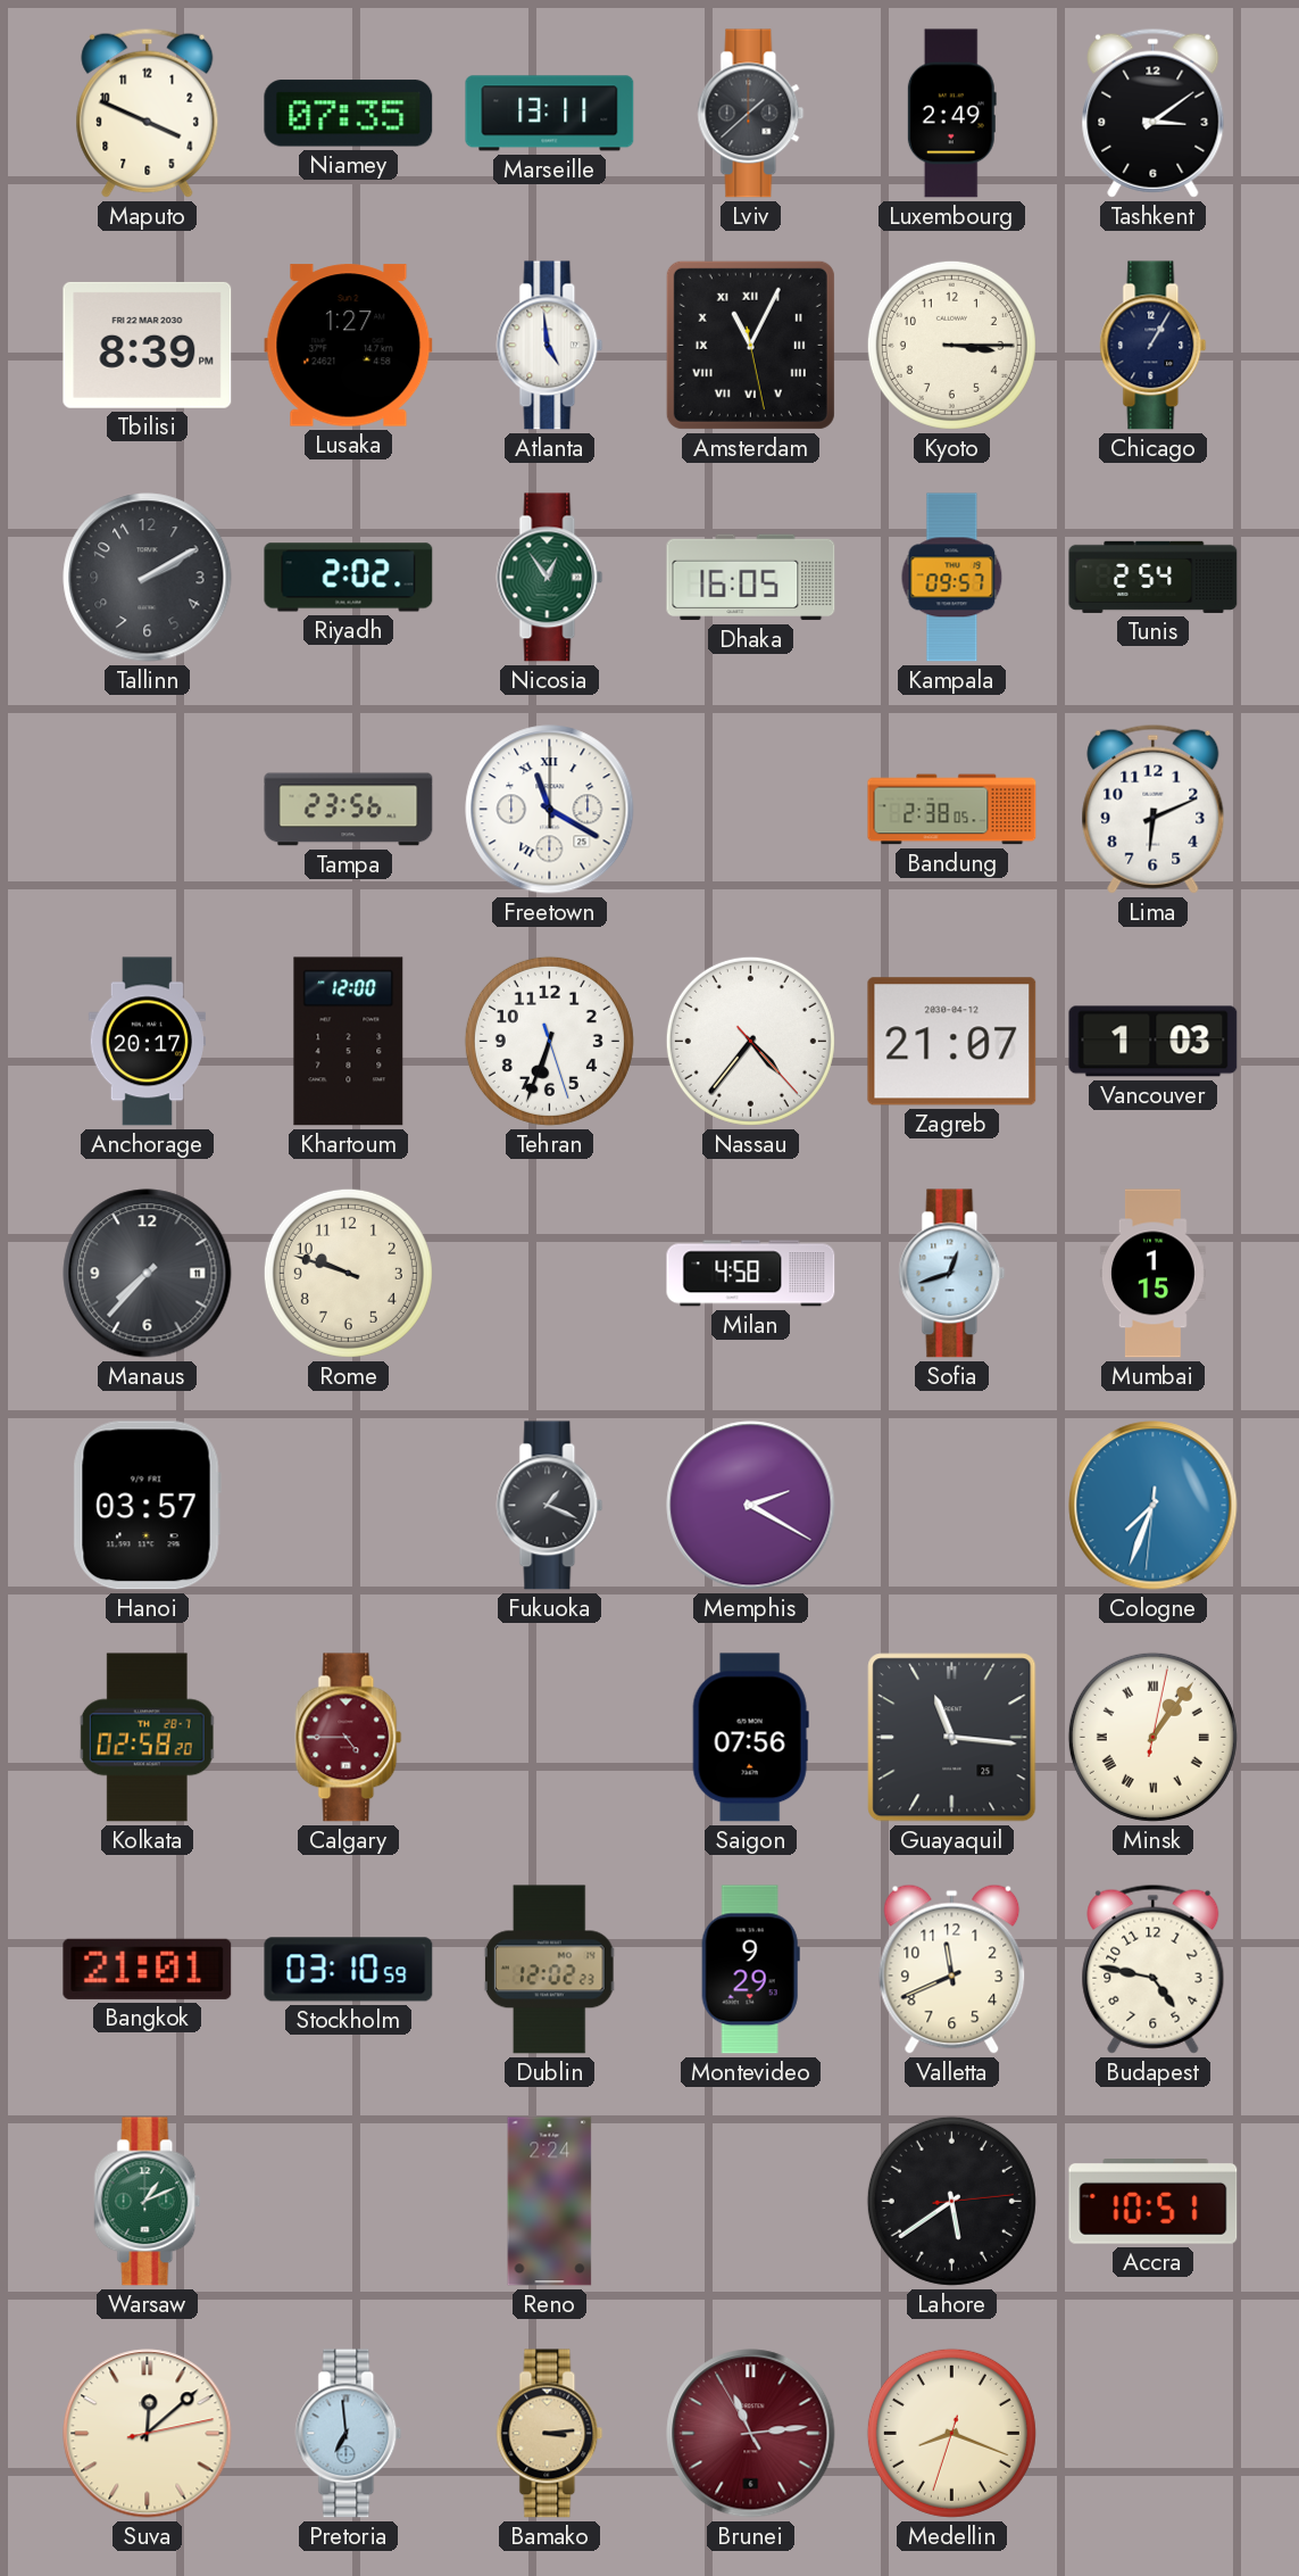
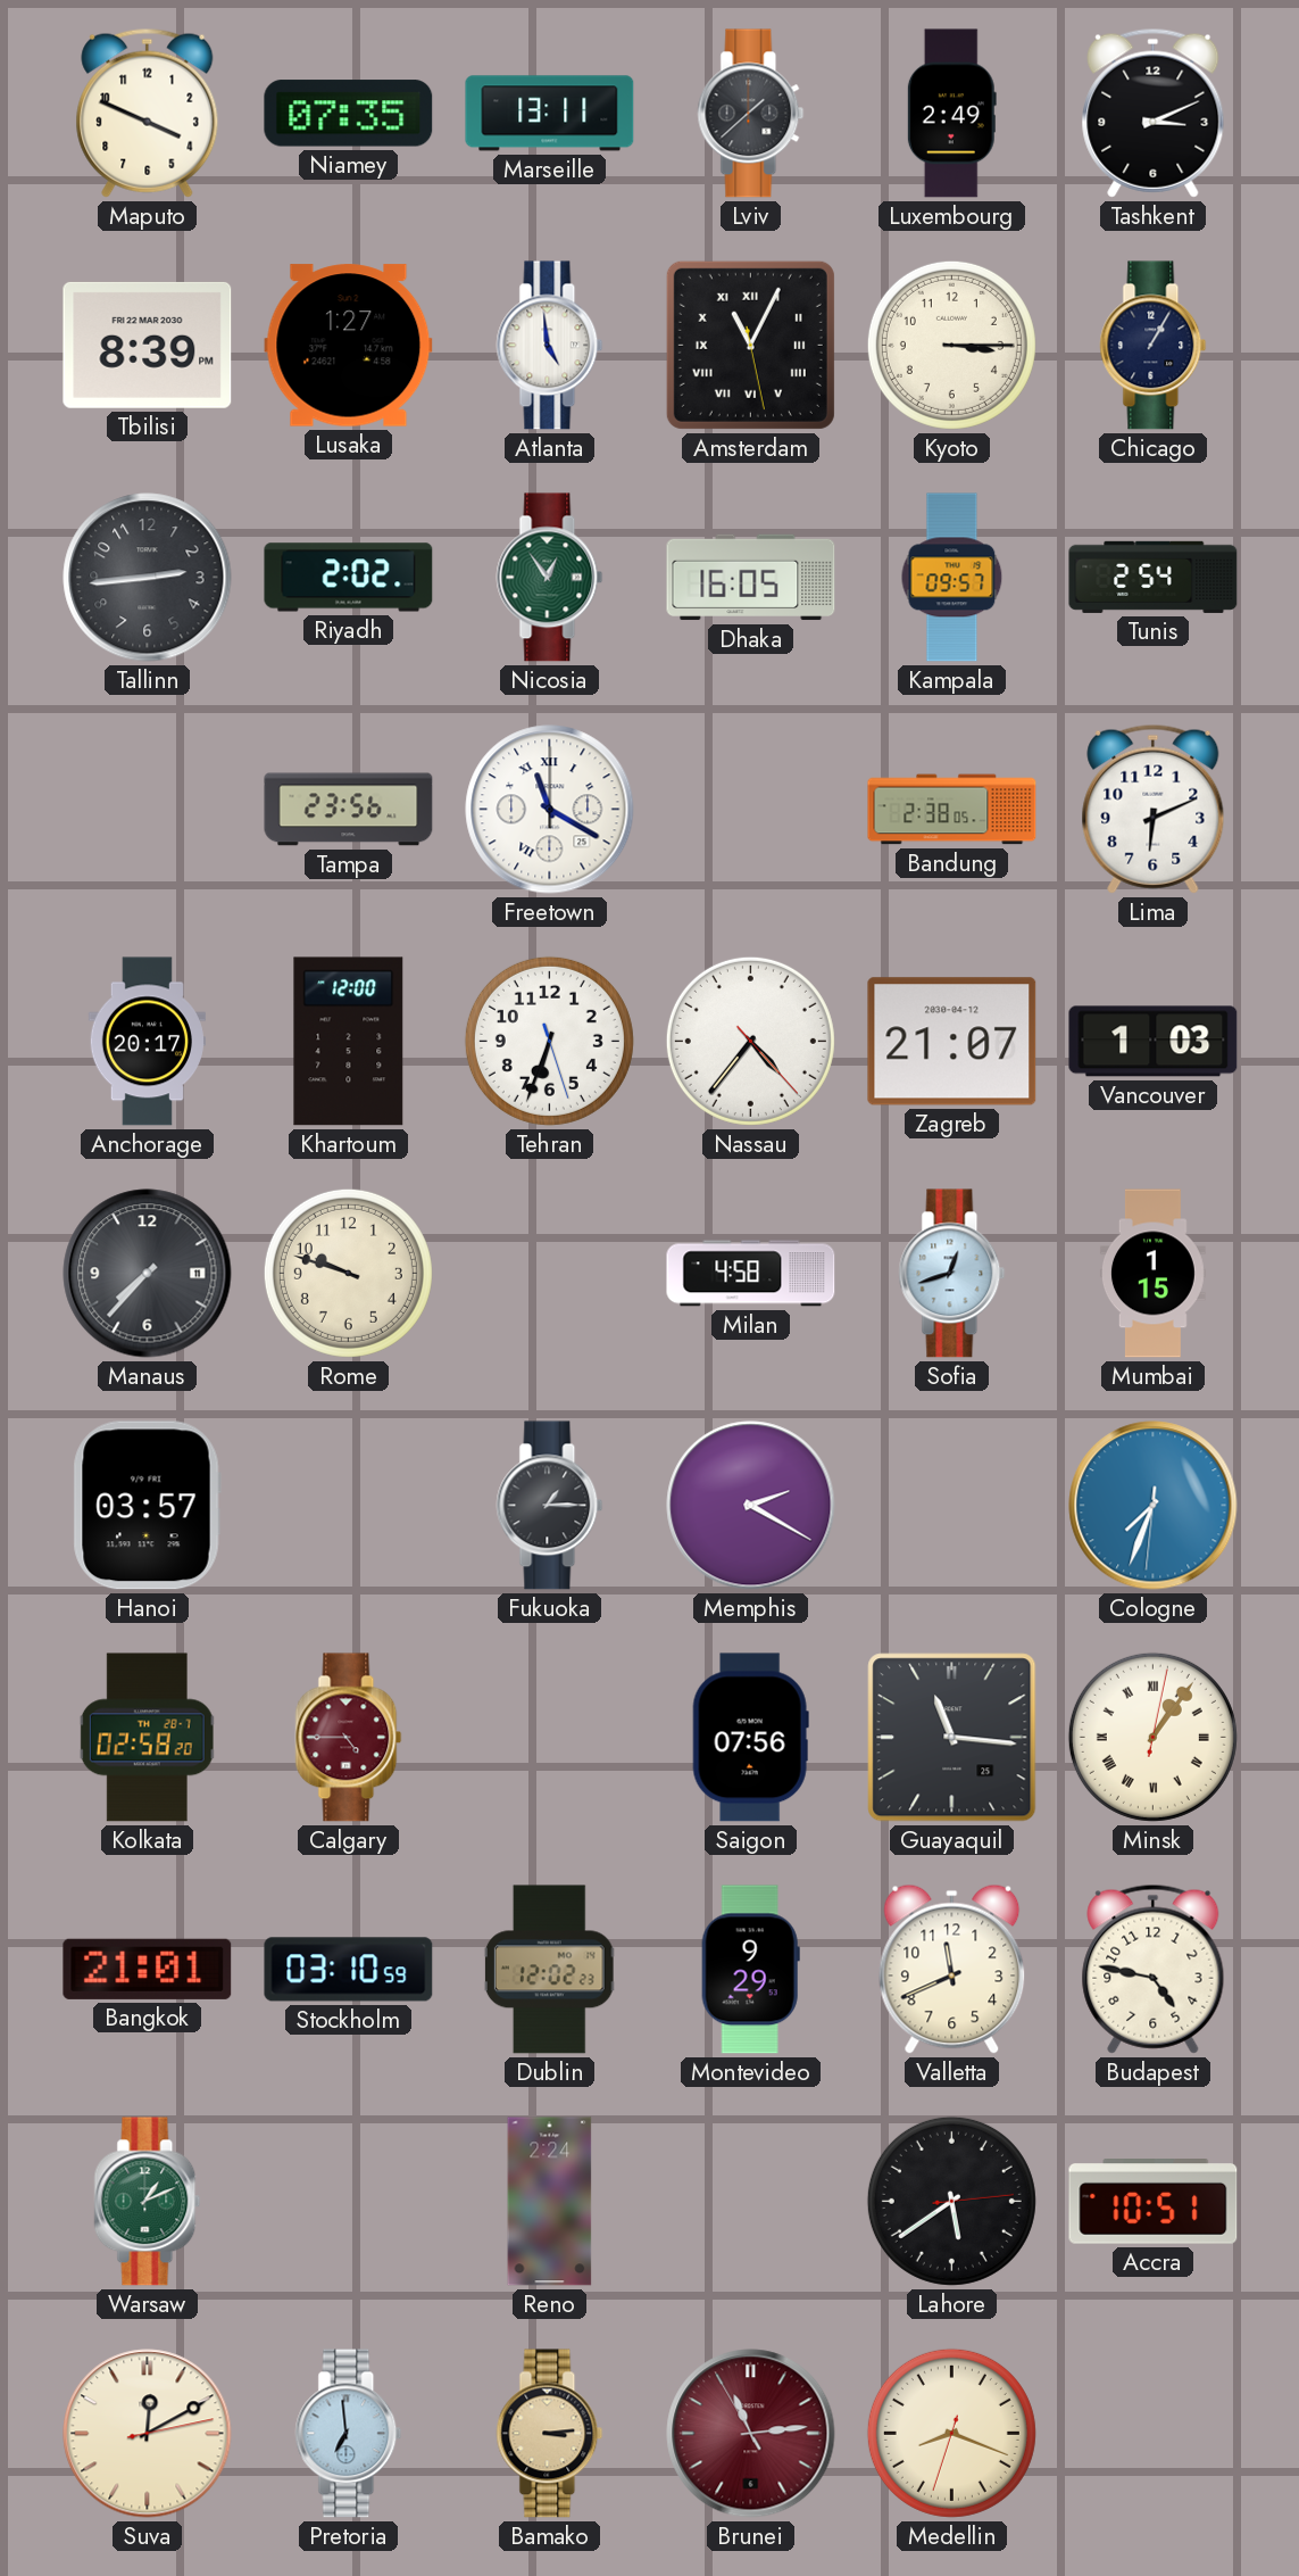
Tashkent: 3:09 -> 3:11
Tallinn: 2:10 -> 2:44
Fukuoka: 1:19 -> 1:15
Suva: 12:08 -> 12:10
